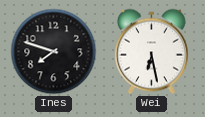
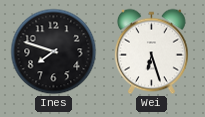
Wei: 6:28 -> 6:27
